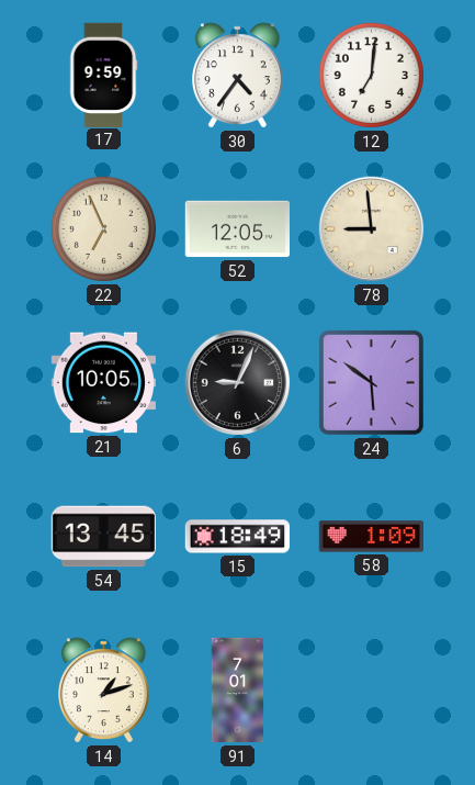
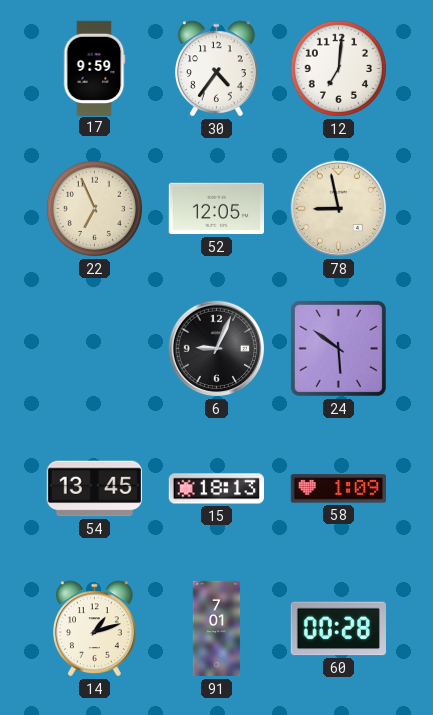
78: 8:59 -> 8:58
21: 10:05 -> none
15: 18:49 -> 18:13
60: none -> 00:28
